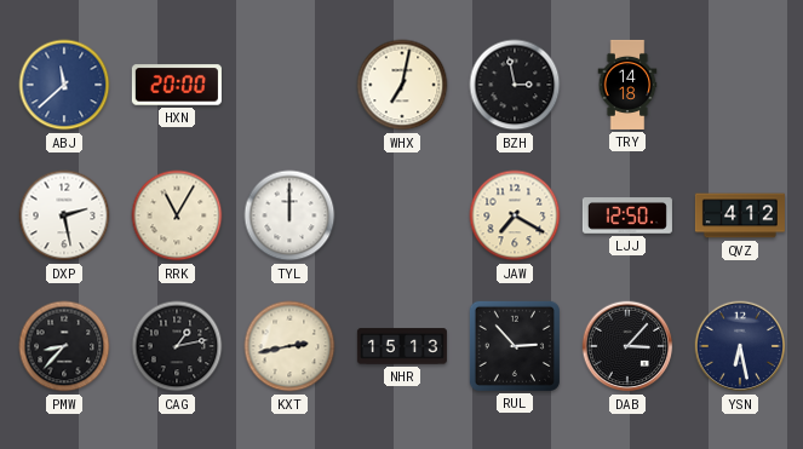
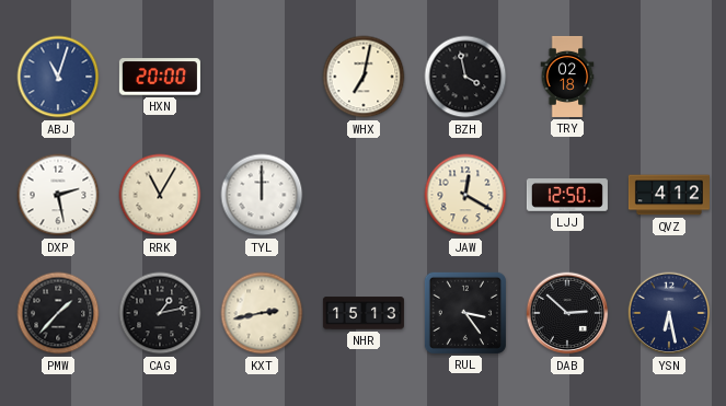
ABJ: 11:38 -> 11:03
BZH: 2:58 -> 3:58
TRY: 14:18 -> 02:18
JAW: 7:20 -> 12:20
PMW: 8:37 -> 1:37
RUL: 2:53 -> 3:24
DAB: 3:07 -> 2:52
